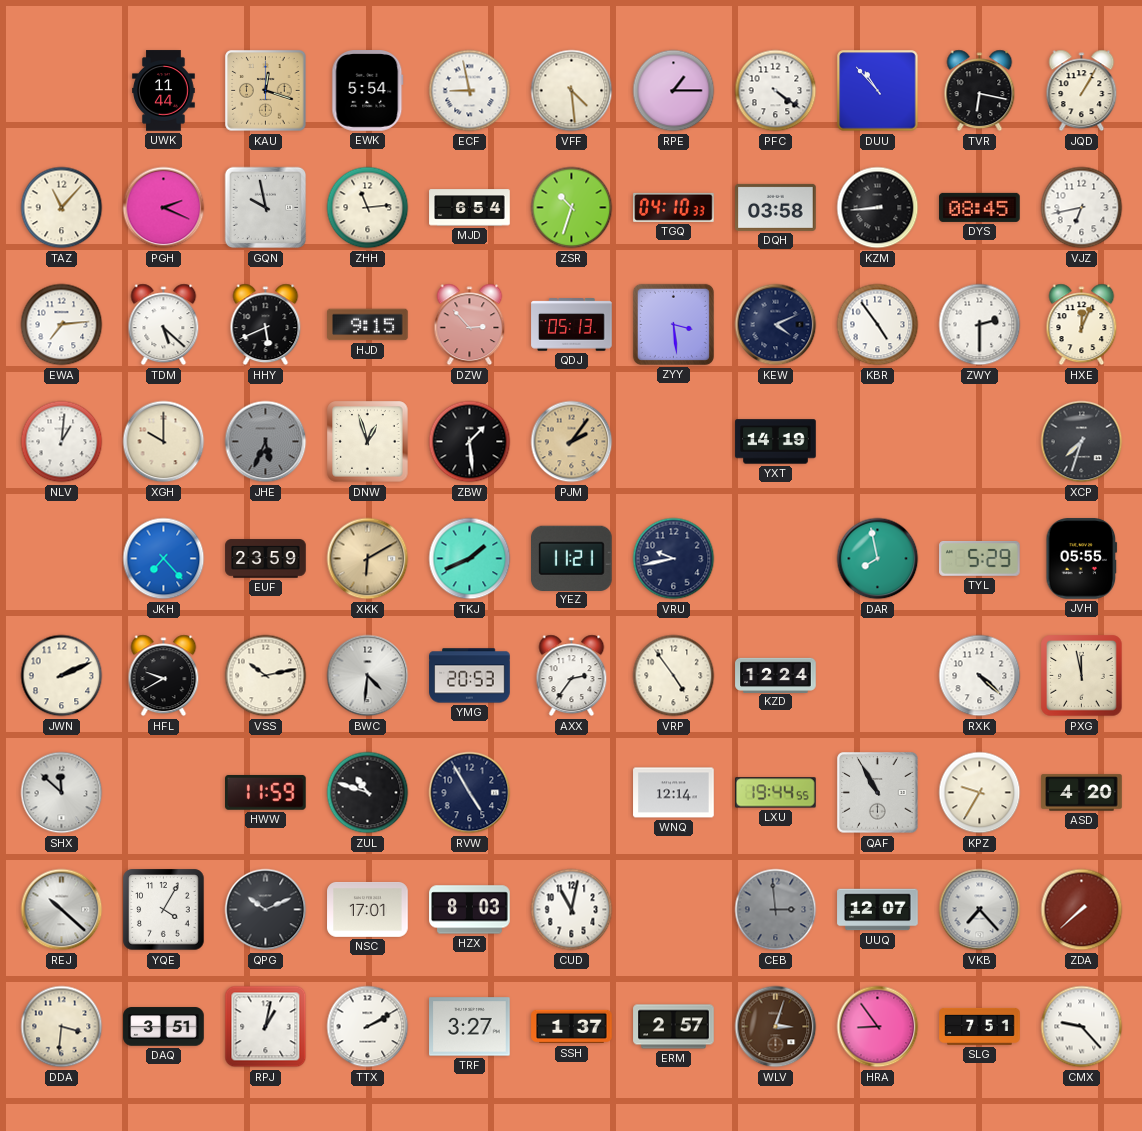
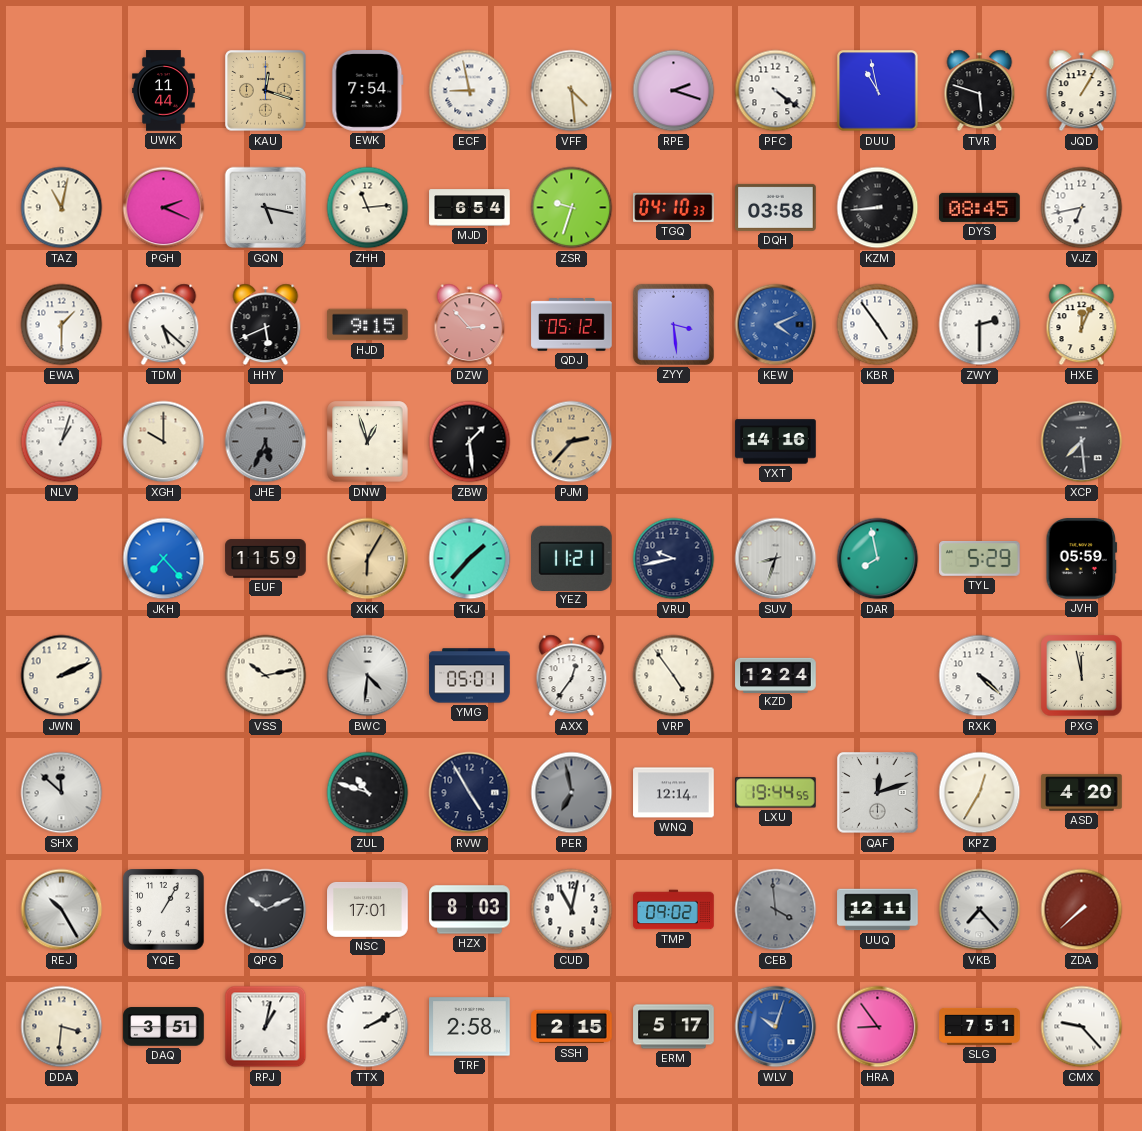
EWK: 5:54 -> 7:54
RPE: 1:15 -> 2:18
DUU: 10:53 -> 10:58
TVR: 6:17 -> 5:48
TAZ: 11:07 -> 11:02
GQN: 9:58 -> 5:17
ZSR: 10:33 -> 9:33
EWA: 7:14 -> 1:30
QDJ: 05:13 -> 05:12
KEW dial: navy -> blue
NLV: 1:01 -> 1:03
PJM: 2:06 -> 2:37
YXT: 14:19 -> 14:16
XCP: 7:33 -> 7:29
EUF: 23:59 -> 11:59
XKK: 6:10 -> 6:05
TKJ: 1:41 -> 1:37
SUV: none -> 8:33
JVH: 05:55 -> 05:59
HFL: 9:40 -> none
YMG: 20:53 -> 05:01
AXX: 2:36 -> 12:36
HWW: 11:59 -> none
PER: none -> 6:58
QAF: 10:55 -> 12:12
KPZ: 9:35 -> 12:35
REJ: 10:22 -> 10:25
YQE: 4:05 -> 1:05
TMP: none -> 09:02
CEB: 2:59 -> 3:59
UUQ: 12:07 -> 12:11
TRF: 3:27 -> 2:58
SSH: 1:37 -> 2:15
ERM: 2:57 -> 5:17
WLV: 3:03 -> 10:03
WLV dial: brown -> blue
